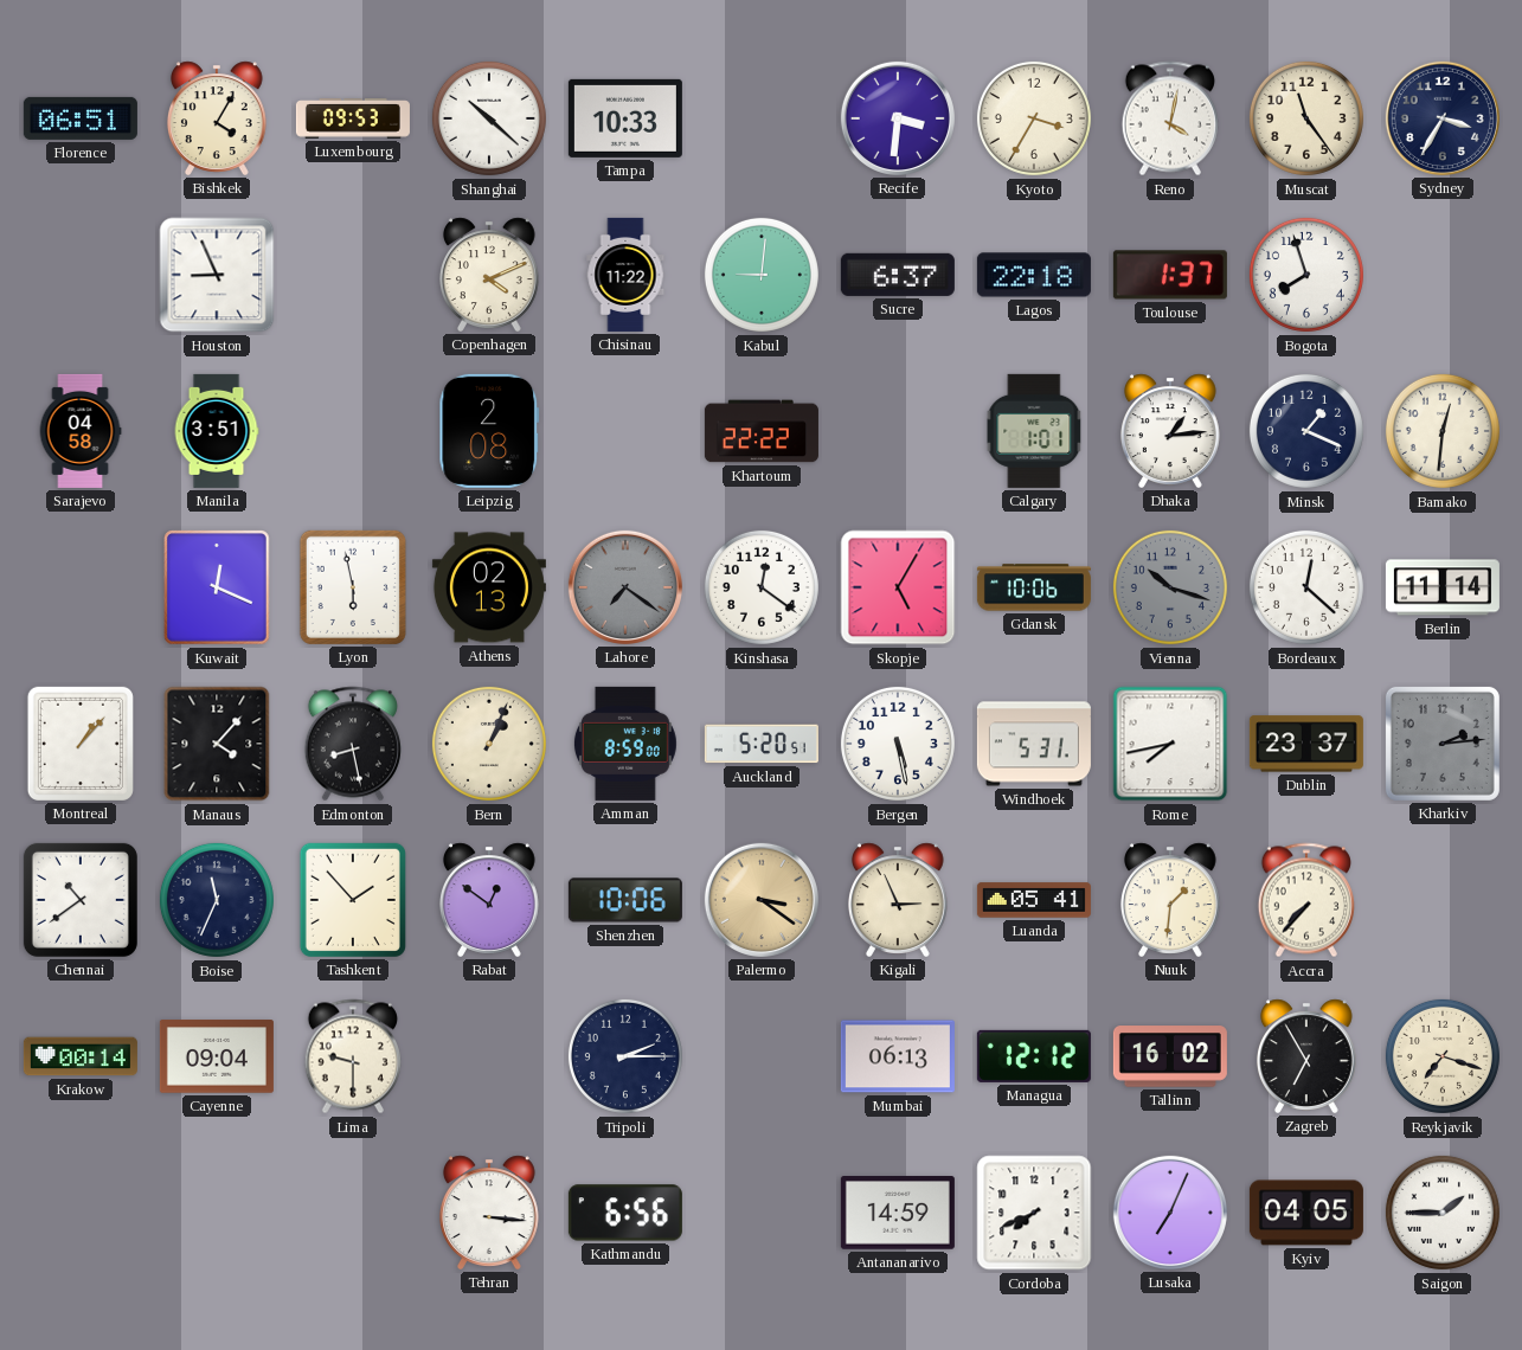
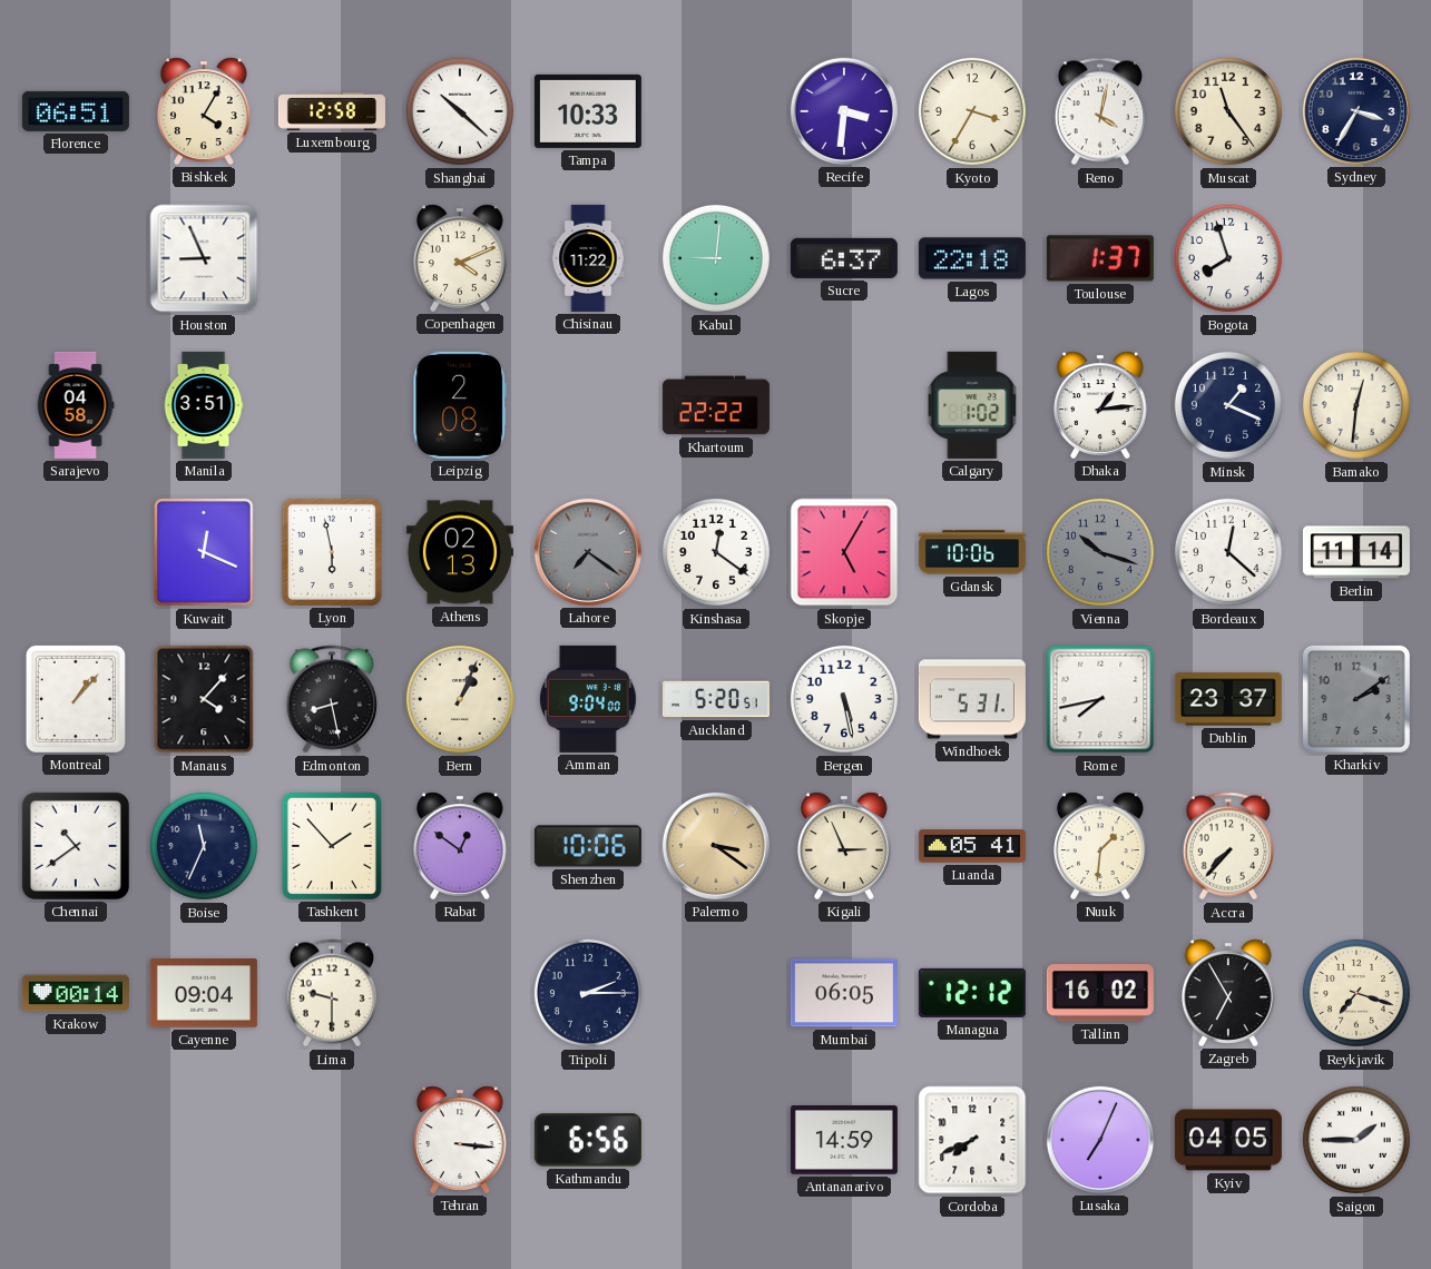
Luxembourg: 09:53 -> 12:58
Calgary: 1:01 -> 1:02
Amman: 8:59 -> 9:04
Kharkiv: 2:14 -> 2:09
Mumbai: 06:13 -> 06:05
